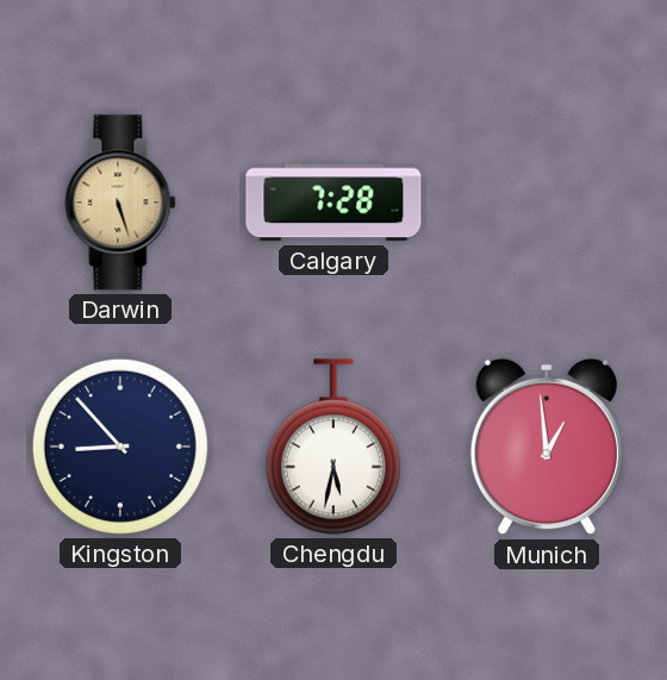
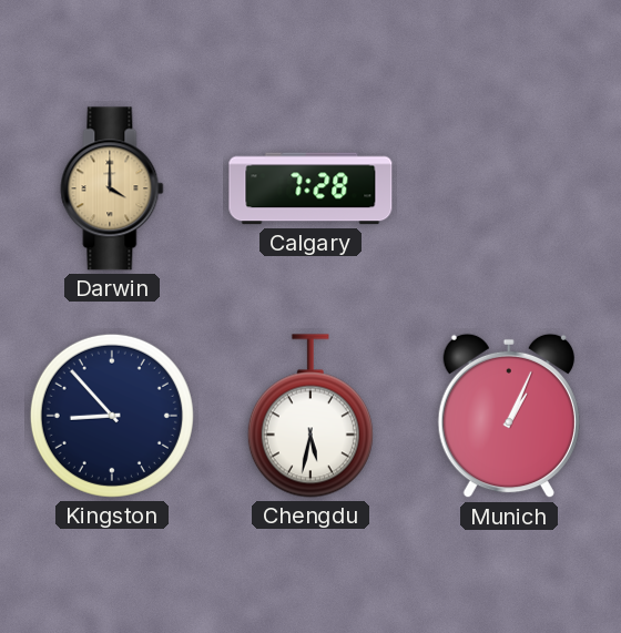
Darwin: 5:27 -> 4:00
Munich: 12:59 -> 1:04
